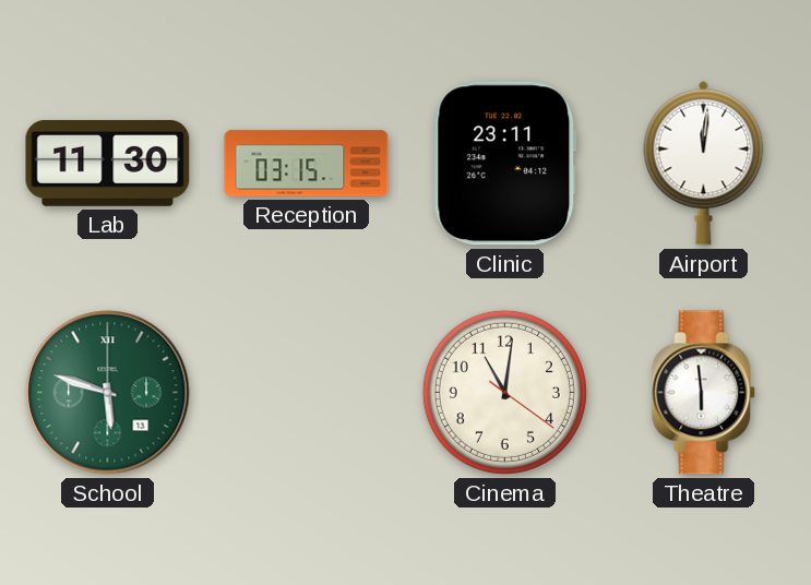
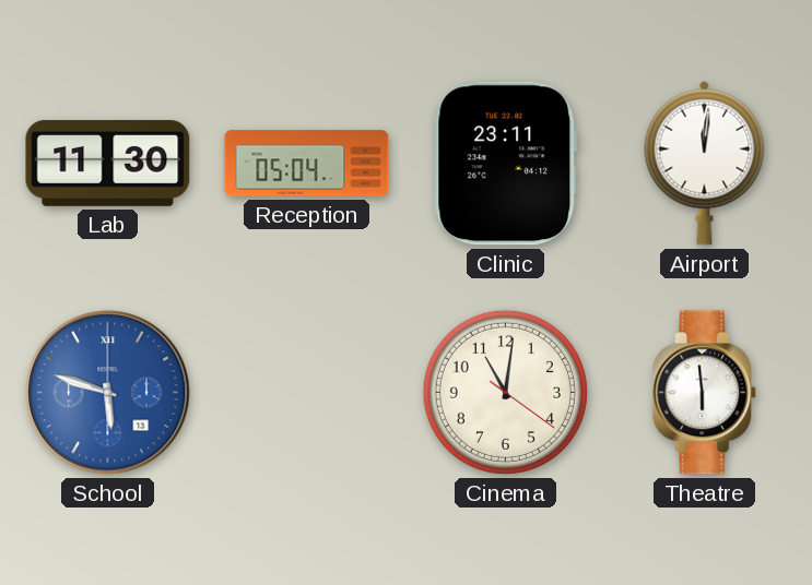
Reception: 03:15 -> 05:04
School dial: green -> blue
